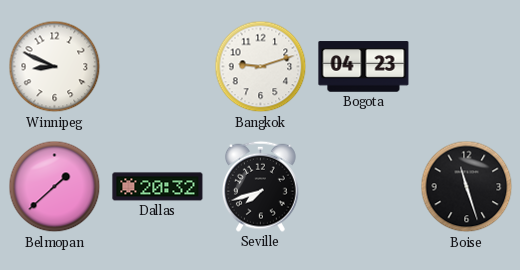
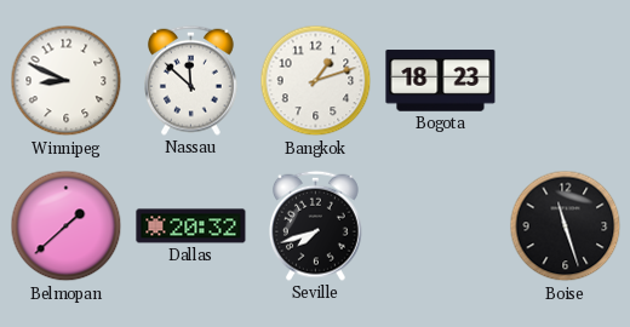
Nassau: none -> 11:52
Bangkok: 9:12 -> 1:12
Bogota: 04:23 -> 18:23
